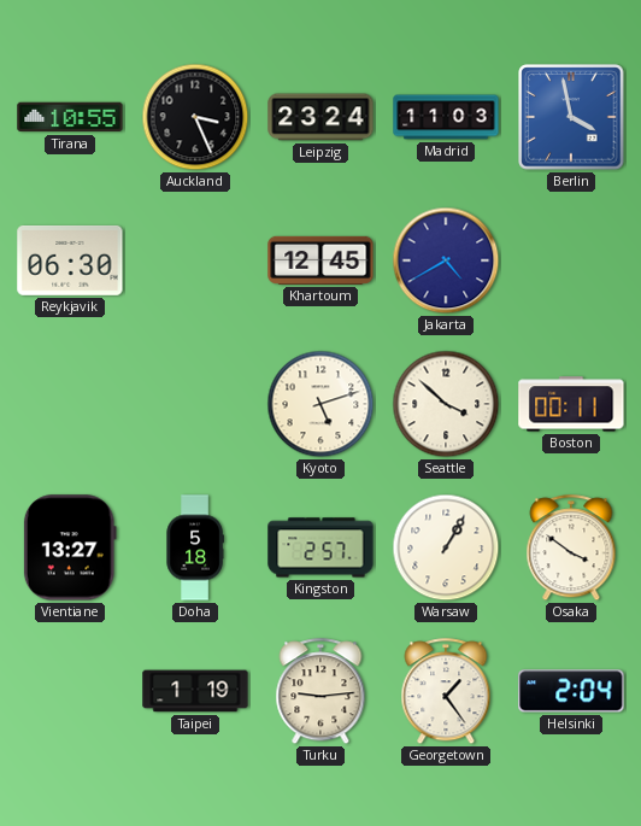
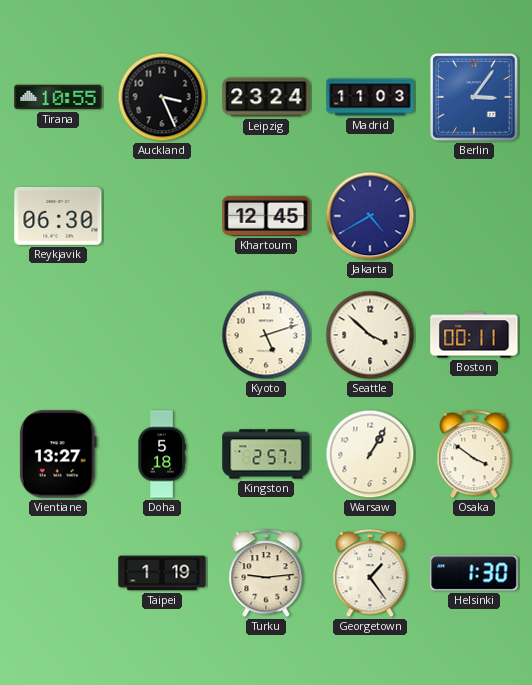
Berlin: 3:58 -> 3:06
Helsinki: 2:04 -> 1:30
